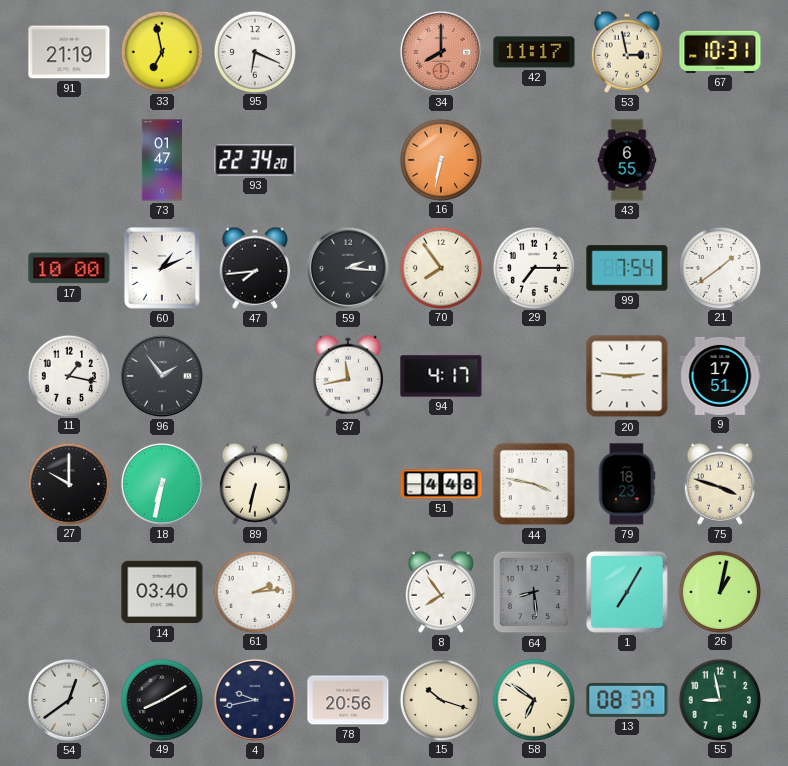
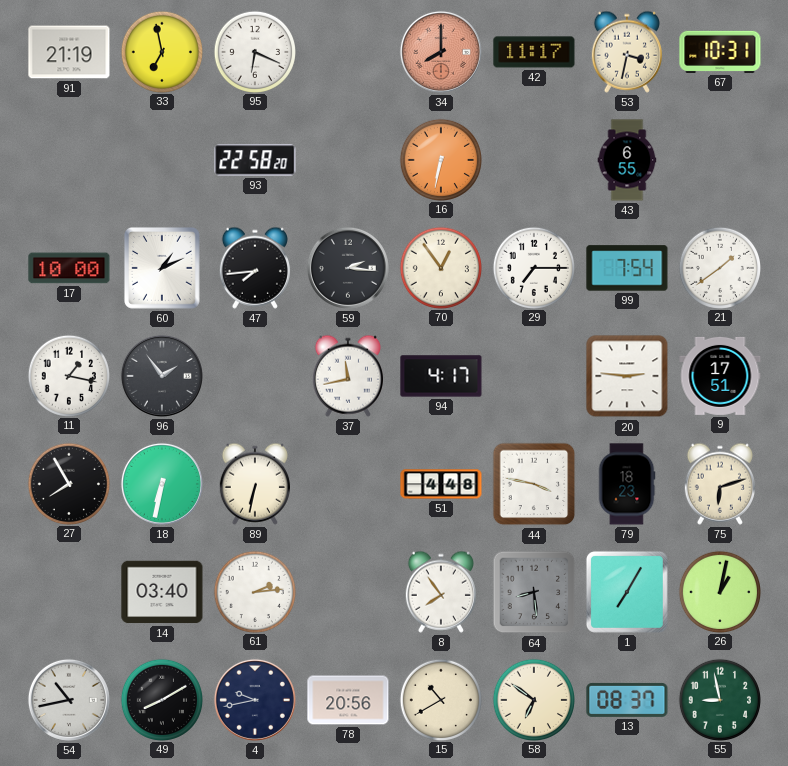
53: 2:58 -> 3:32
73: 01:47 -> none
93: 22:34 -> 22:58
70: 7:54 -> 12:54
27: 10:00 -> 7:55
75: 3:48 -> 6:12
54: 12:39 -> 10:43
15: 10:18 -> 10:40
